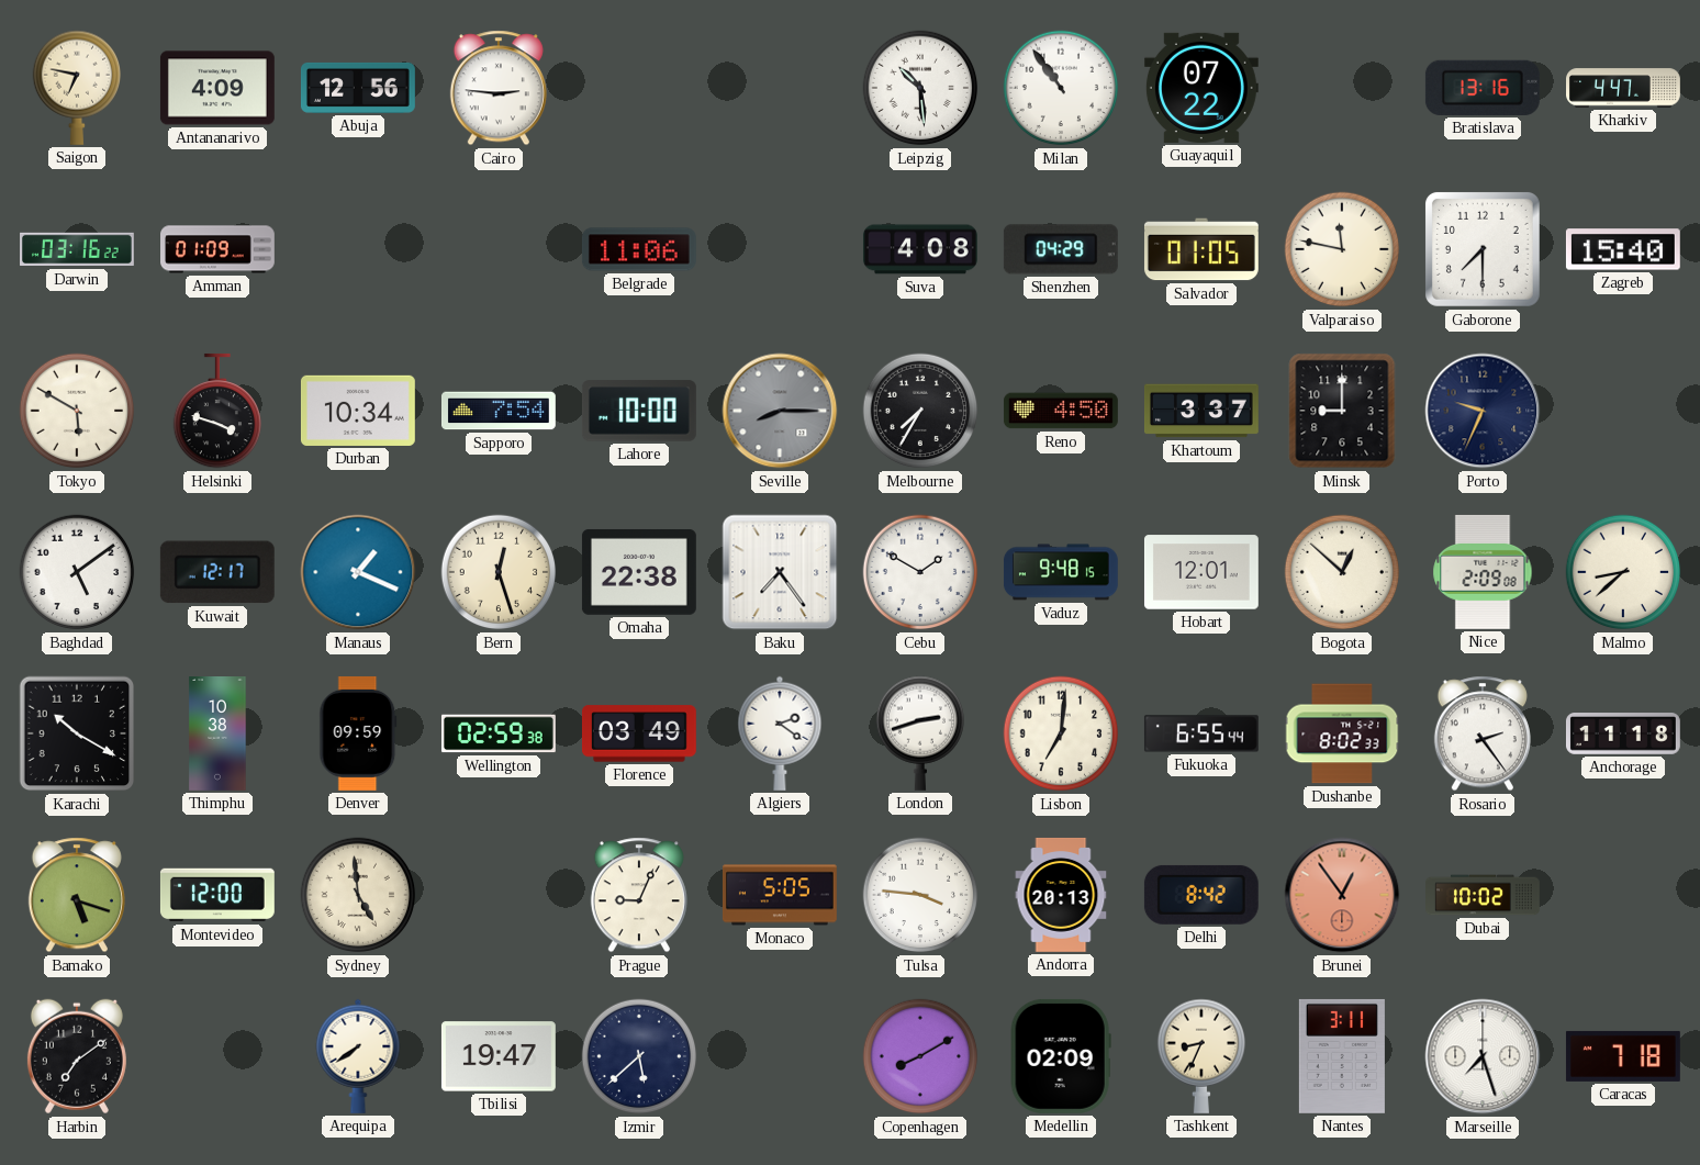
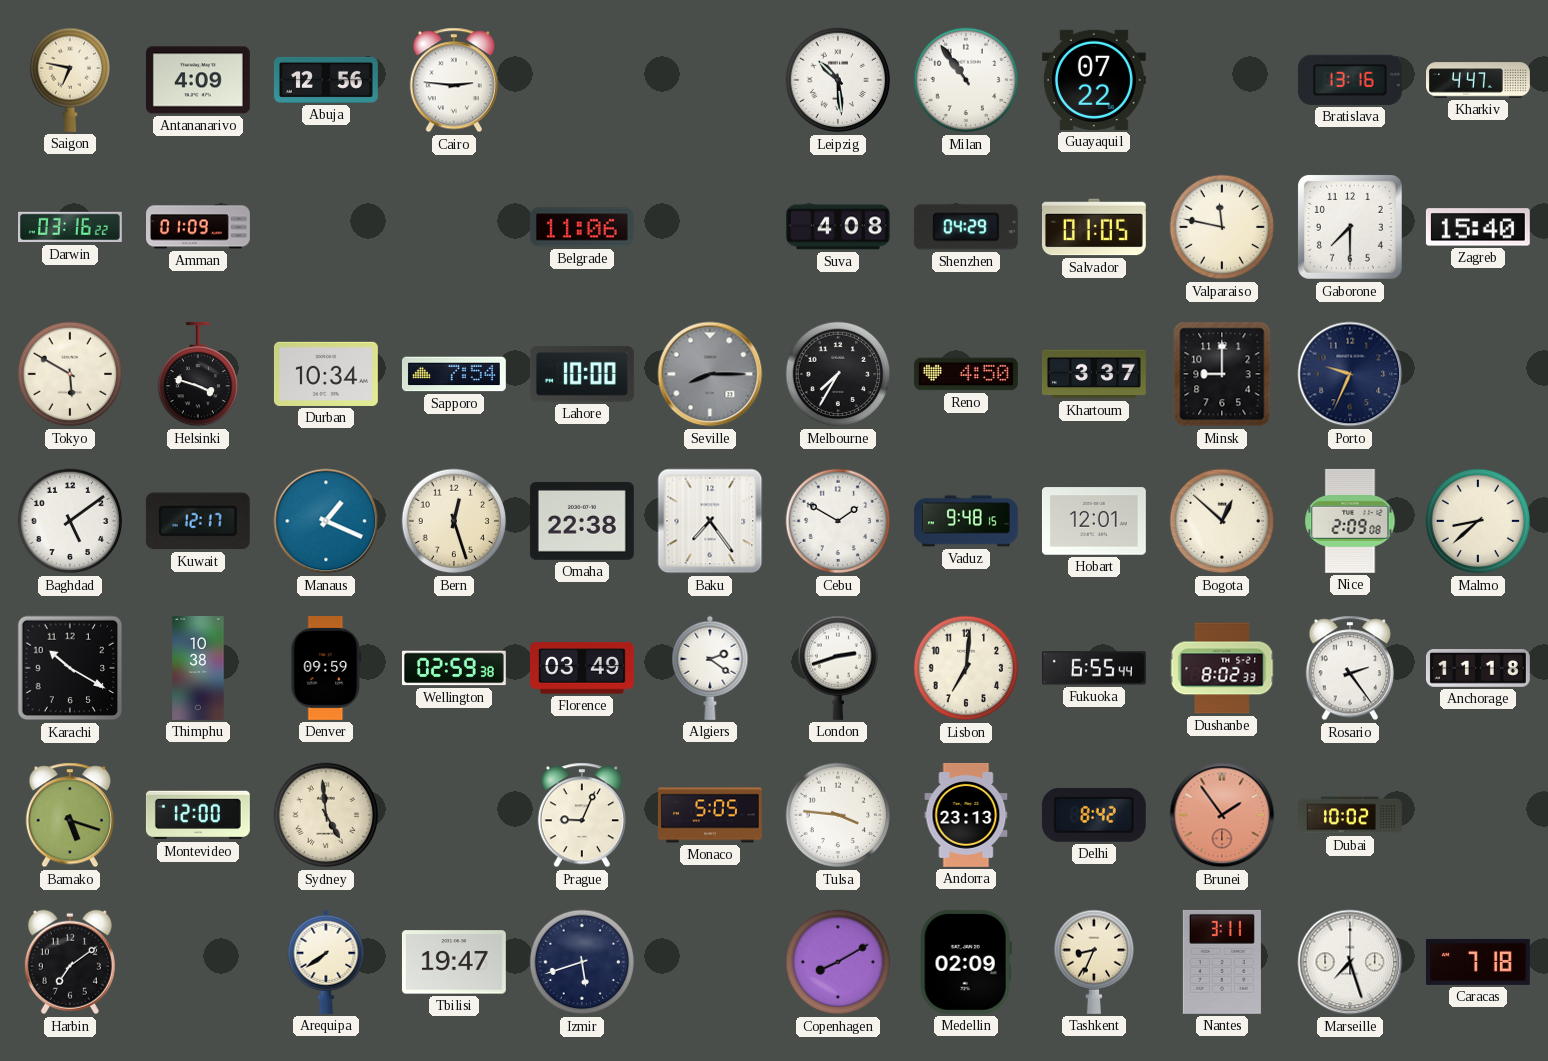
Andorra: 20:13 -> 23:13
Brunei: 12:54 -> 1:54
Izmir: 5:38 -> 5:42
